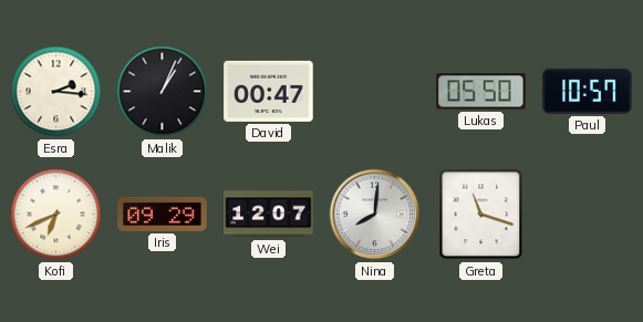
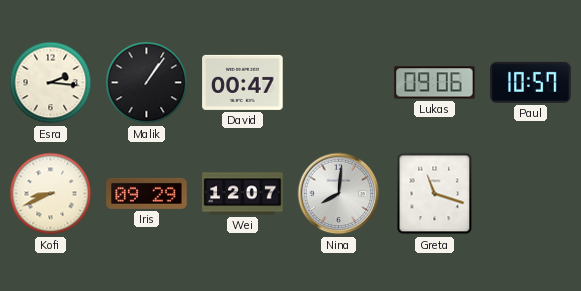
Malik: 1:04 -> 1:06
Lukas: 05:50 -> 09:06
Kofi: 6:41 -> 8:41
